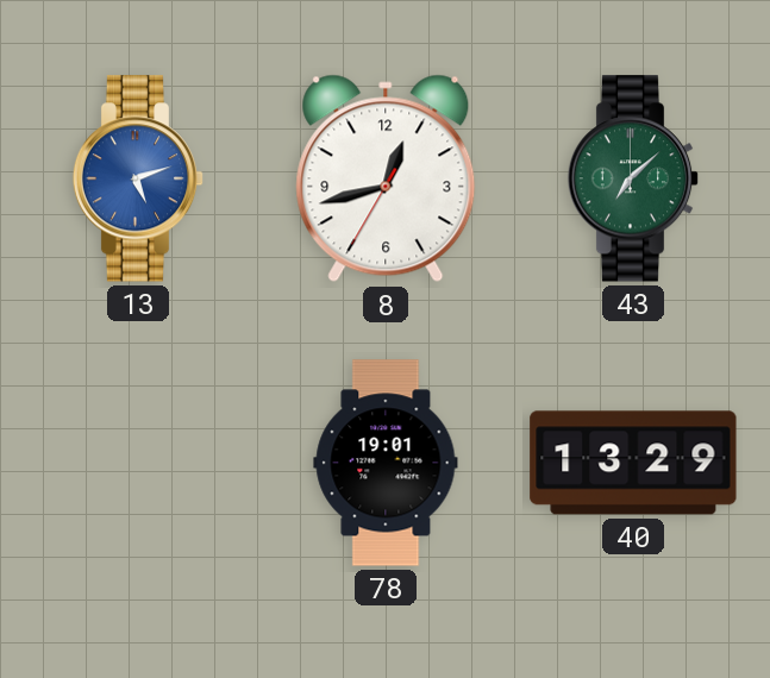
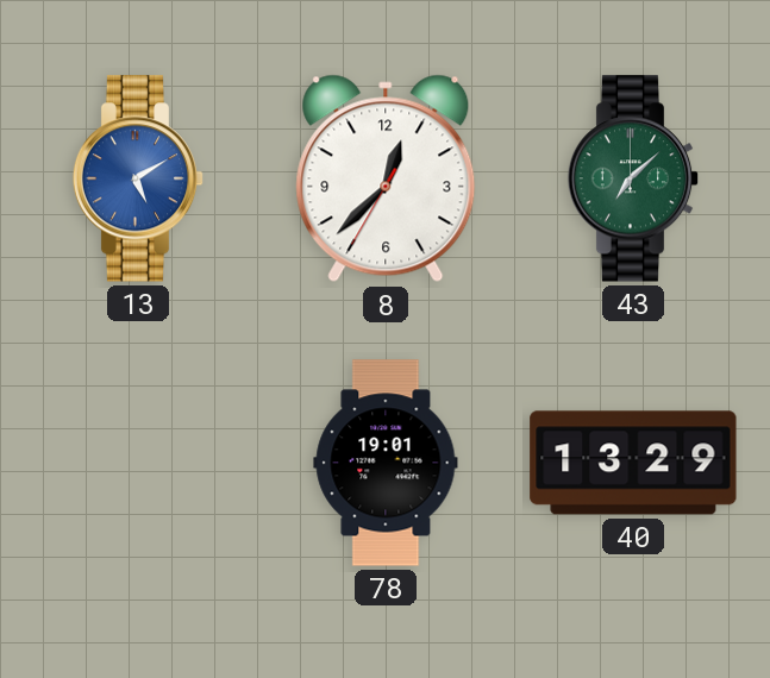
13: 5:12 -> 5:10
8: 12:42 -> 12:37
